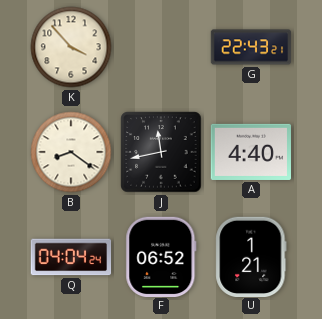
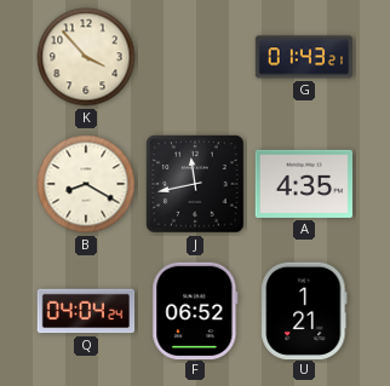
G: 22:43 -> 01:43
B: 8:21 -> 8:20
A: 4:40 -> 4:35
